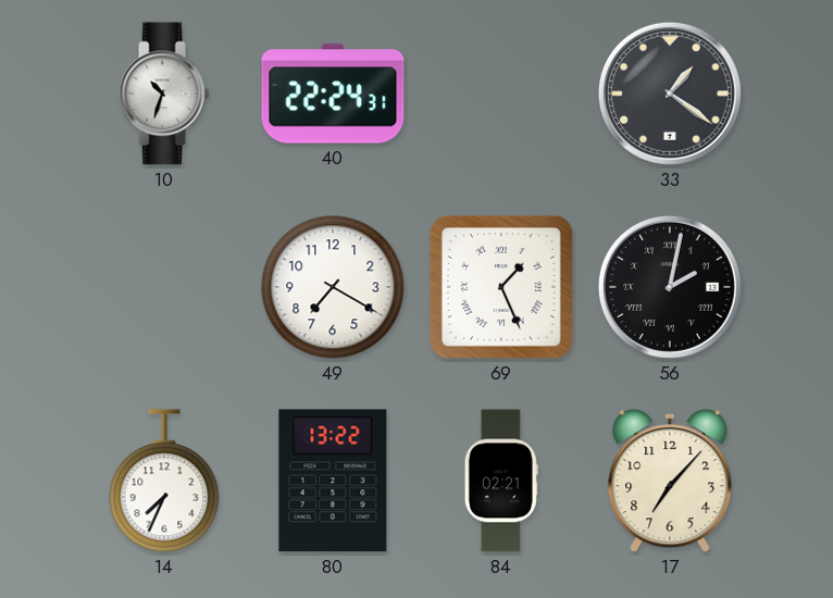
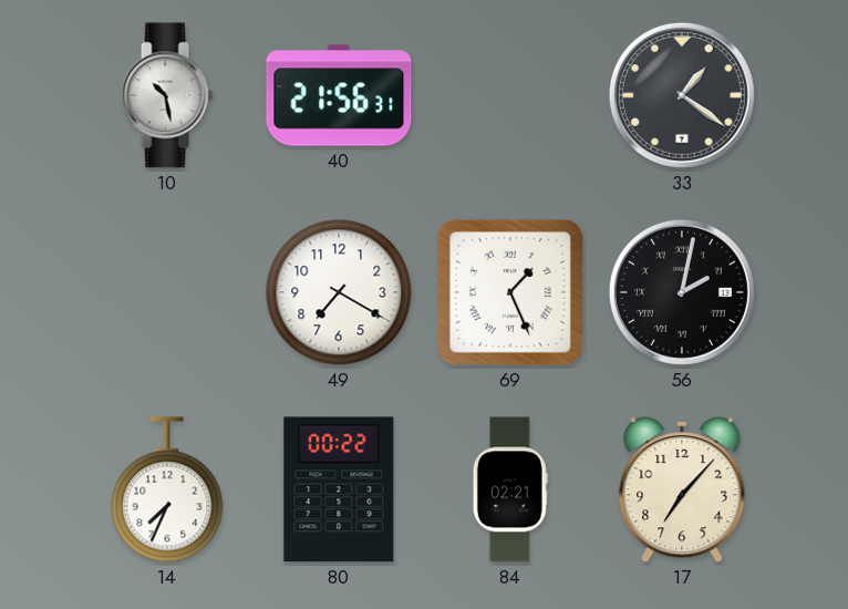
10: 10:33 -> 10:28
40: 22:24 -> 21:56
80: 13:22 -> 00:22
